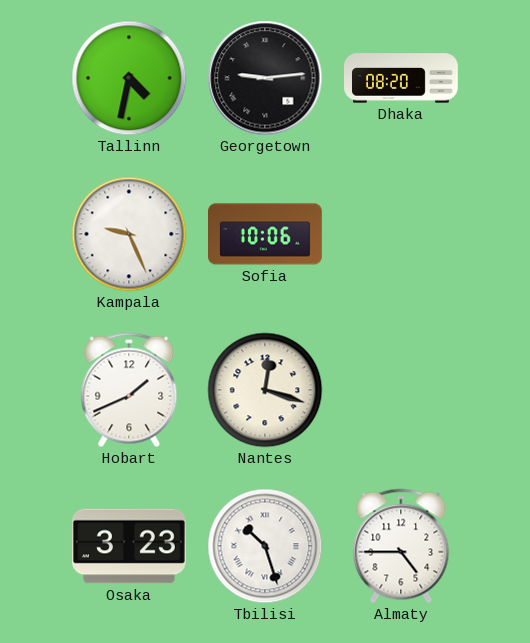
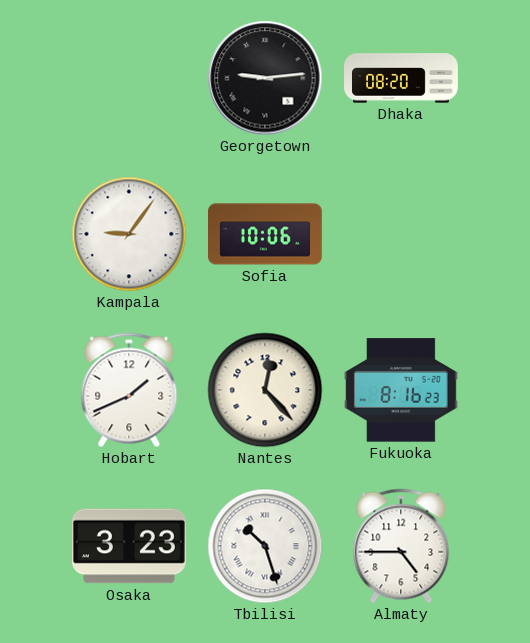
Tallinn: 4:32 -> none
Kampala: 9:26 -> 9:06
Nantes: 12:18 -> 12:23
Fukuoka: none -> 8:16
